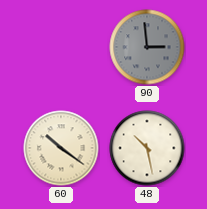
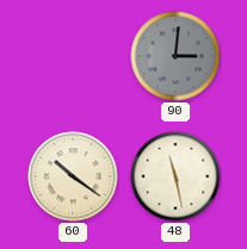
90: 2:59 -> 3:01
48: 10:28 -> 11:28
